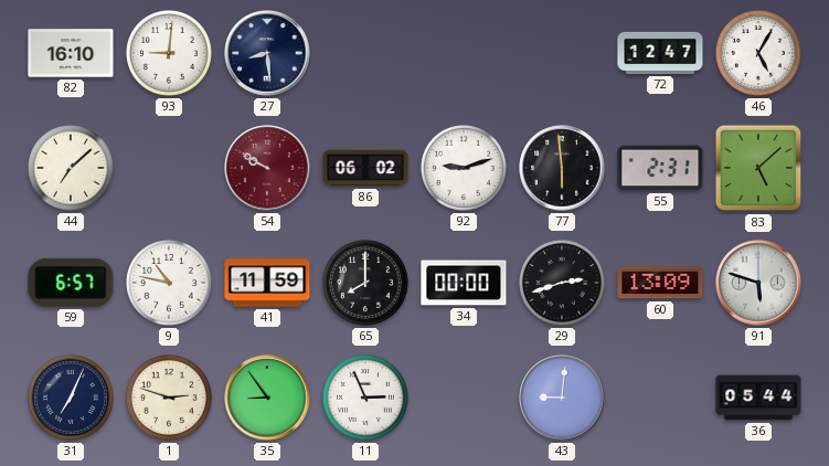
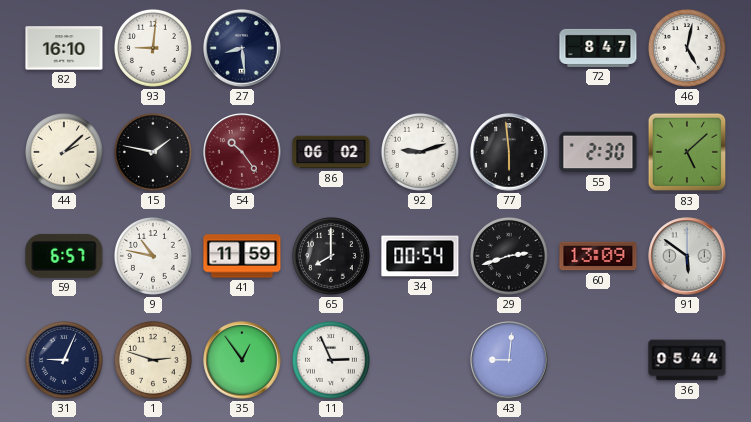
72: 12:47 -> 8:47
46: 5:05 -> 5:02
44: 7:08 -> 2:08
15: none -> 1:47
54: 9:50 -> 10:24
55: 2:31 -> 2:30
34: 00:00 -> 00:54
91: 5:48 -> 5:51
31: 7:04 -> 9:04
35: 8:54 -> 12:54
